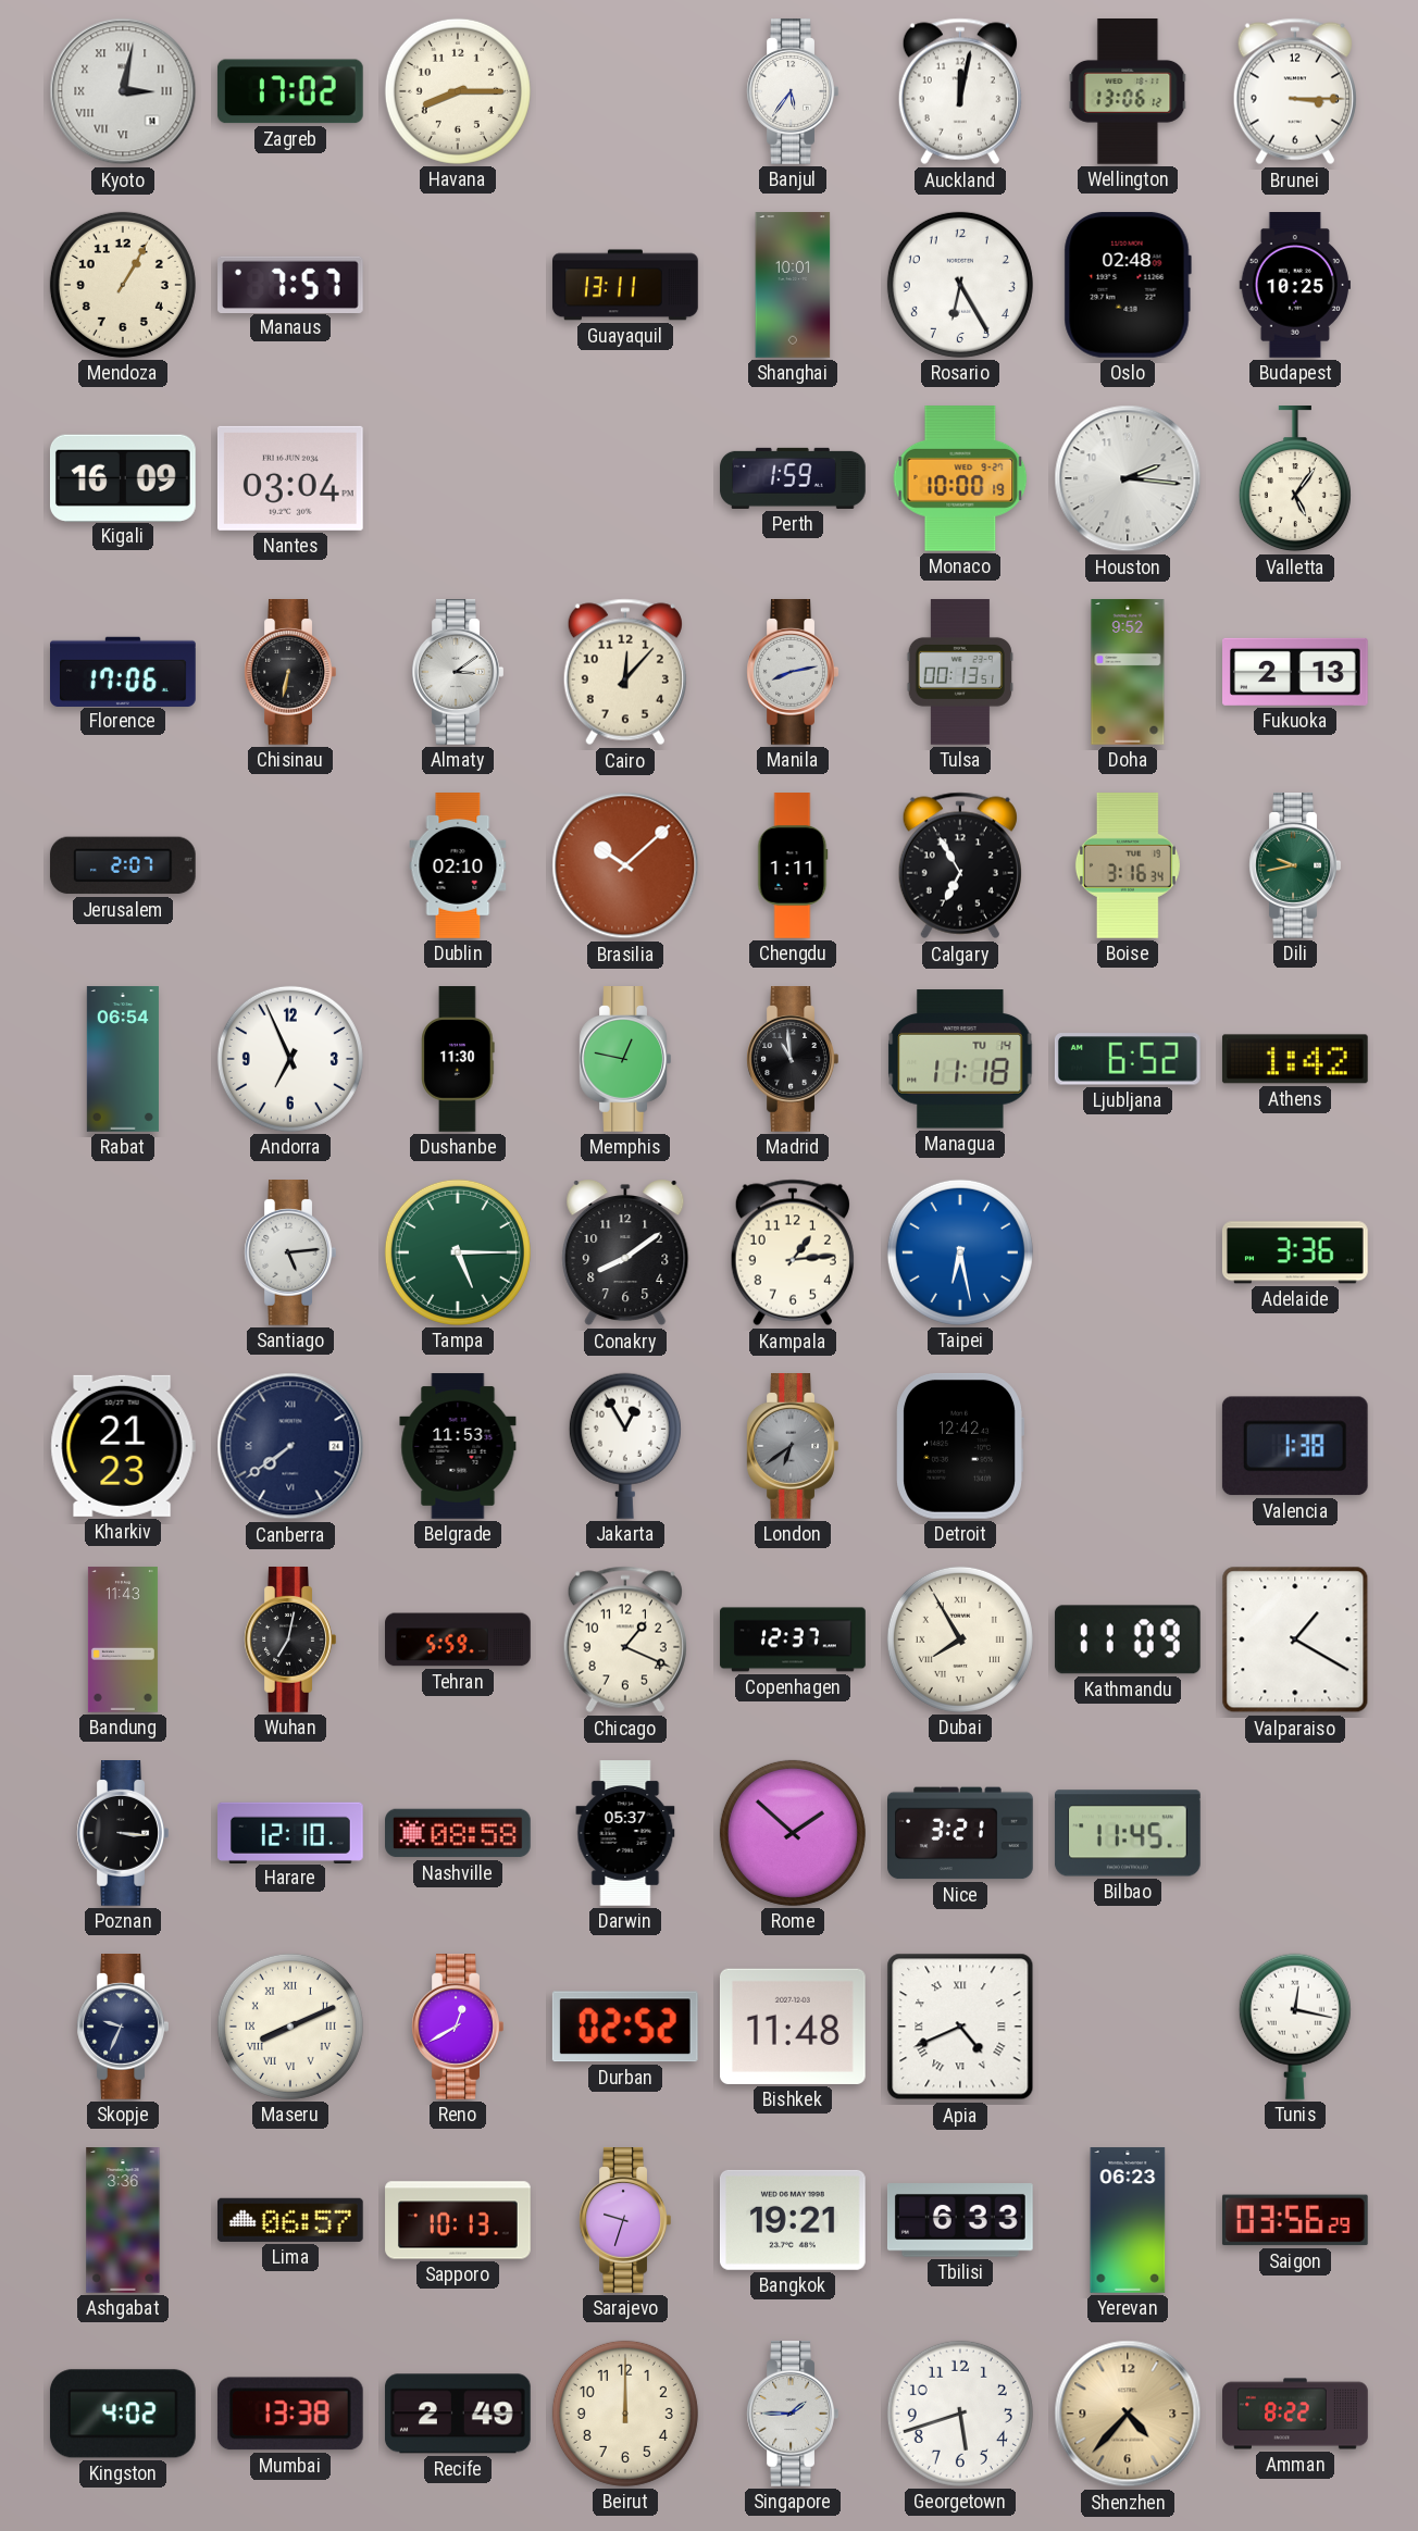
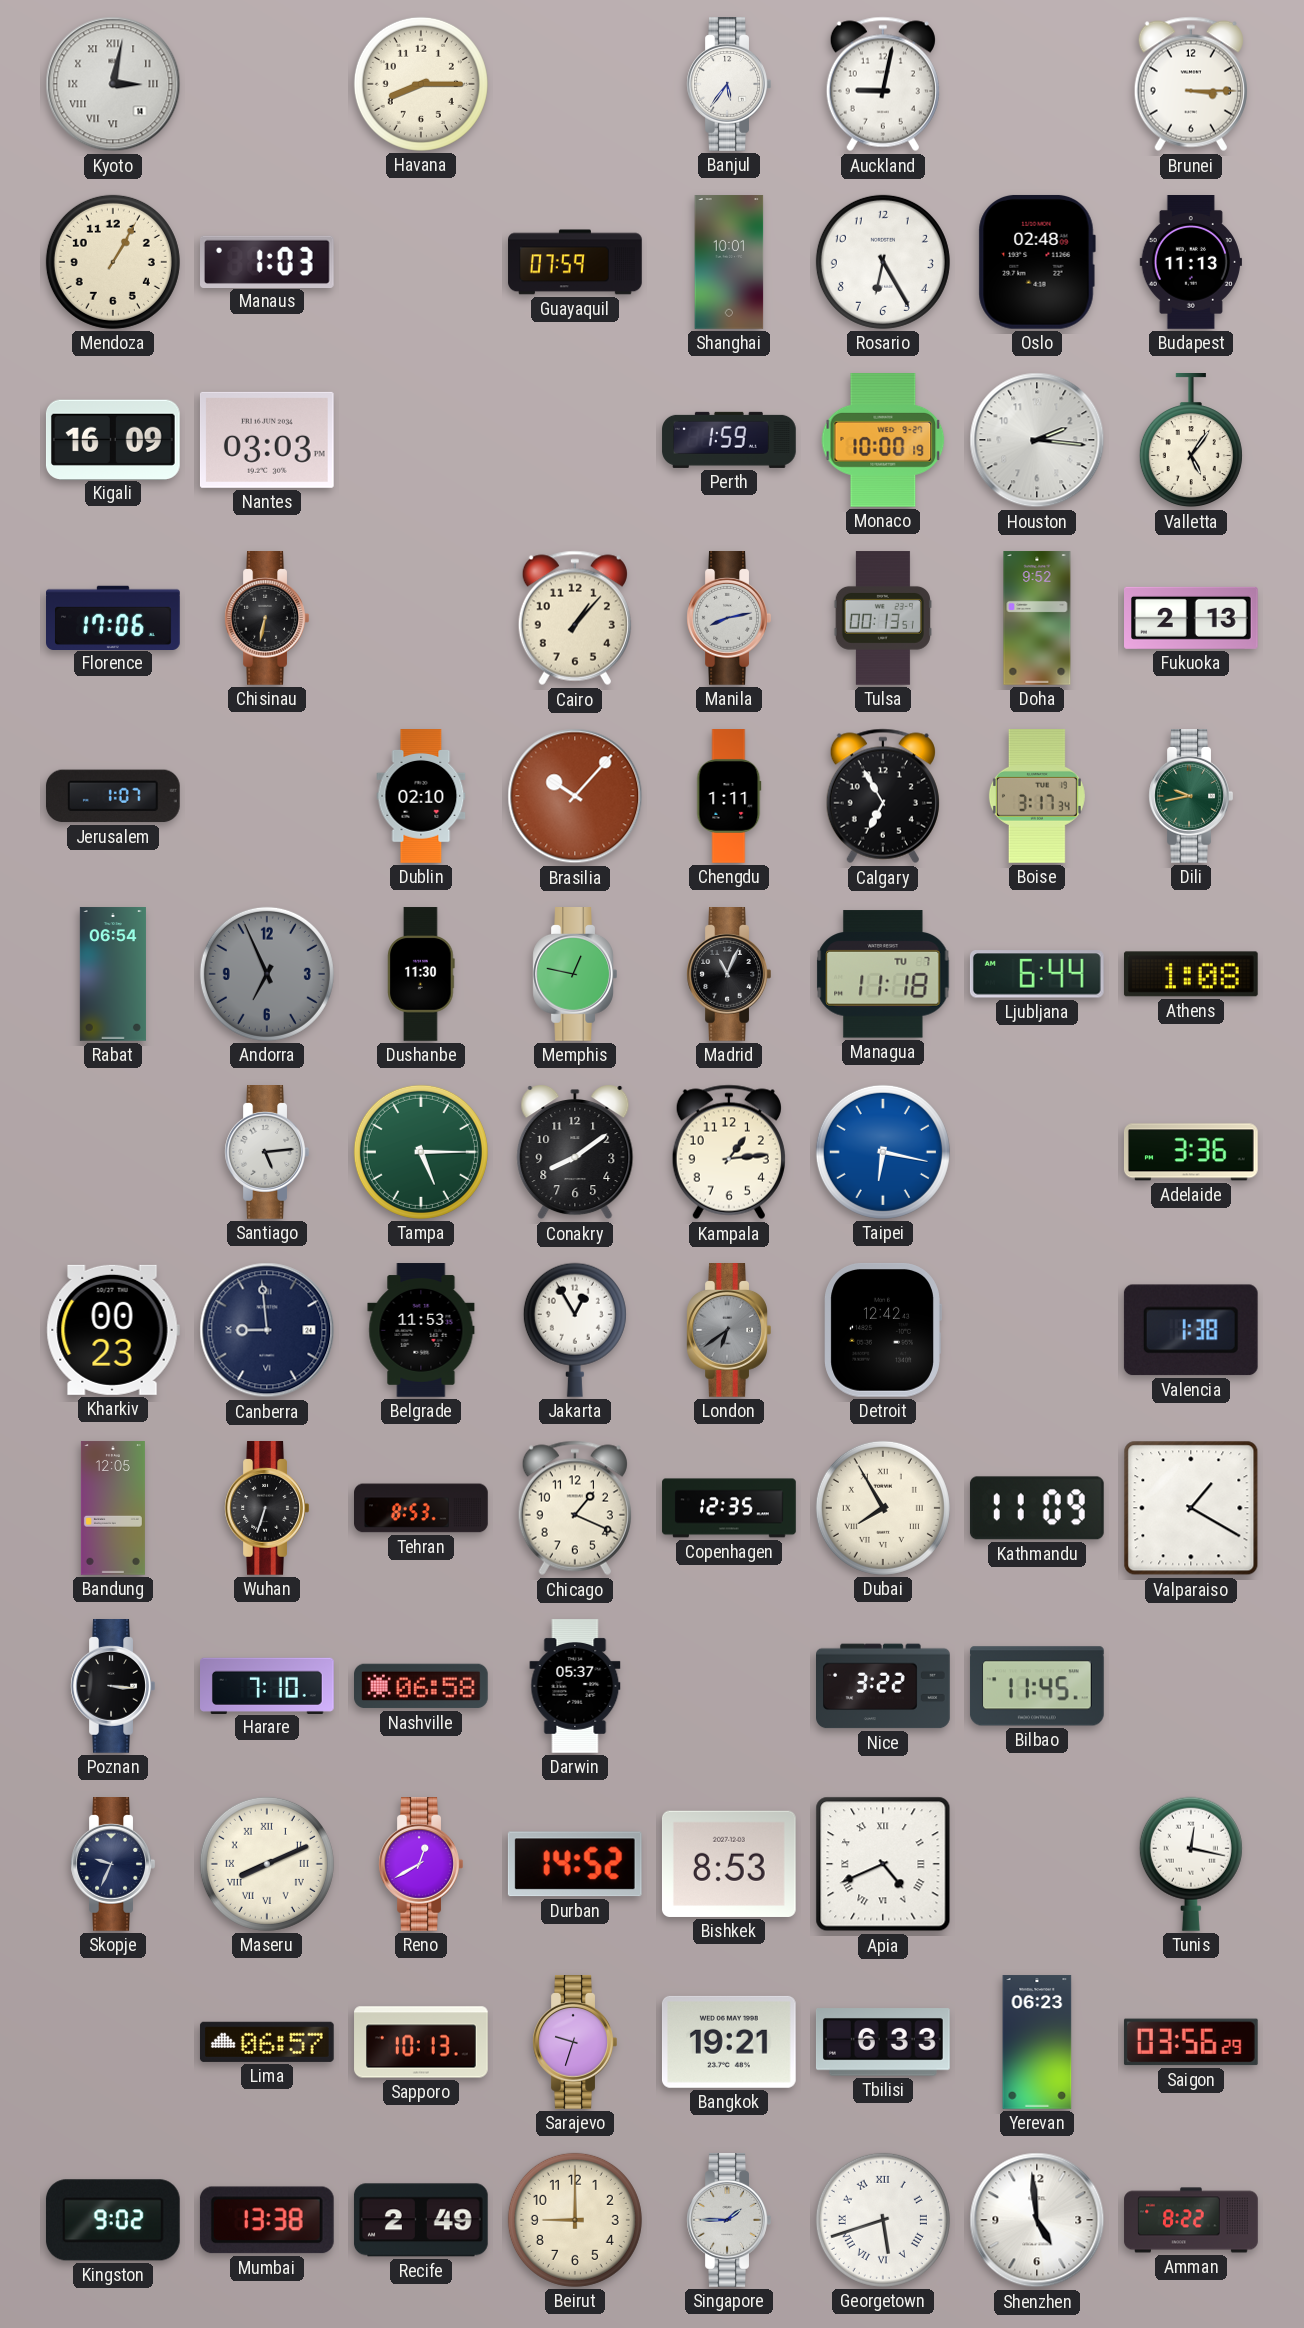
Zagreb: 17:02 -> none
Auckland: 12:02 -> 9:02
Wellington: 13:06 -> none
Manaus: 7:57 -> 1:03
Guayaquil: 13:11 -> 07:59
Budapest: 10:25 -> 11:13
Nantes: 03:04 -> 03:03
Almaty: 3:09 -> none
Cairo: 12:07 -> 1:07
Jerusalem: 2:07 -> 1:07
Brasilia: 10:08 -> 10:07
Boise: 3:16 -> 3:17
Andorra dial: white -> grey
Madrid: 10:59 -> 11:04
Managua date: TU 14 -> TU 7
Ljubljana: 6:52 -> 6:44
Athens: 1:42 -> 1:08
Taipei: 6:28 -> 6:17
Kharkiv: 21:23 -> 00:23
Canberra: 7:39 -> 8:59
Bandung: 11:43 -> 12:05
Wuhan: 7:02 -> 6:33
Tehran: 5:59 -> 8:53
Copenhagen: 12:37 -> 12:35
Harare: 12:10 -> 7:10
Nashville: 08:58 -> 06:58
Rome: 1:52 -> none
Nice: 3:21 -> 3:22
Durban: 02:52 -> 14:52
Bishkek: 11:48 -> 8:53
Ashgabat: 3:36 -> none
Kingston: 4:02 -> 9:02
Beirut: 12:00 -> 9:00
Georgetown numerals: Arabic -> Roman
Shenzhen: 4:37 -> 4:59
Shenzhen dial: champagne -> white
